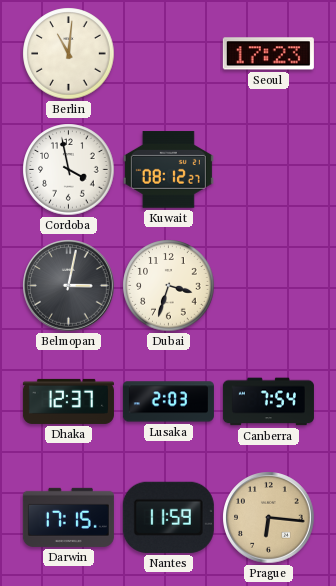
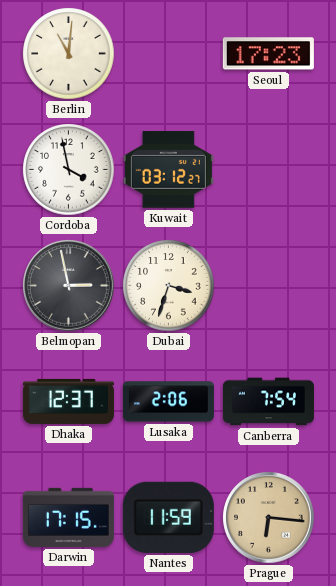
Kuwait: 08:12 -> 03:12
Belmopan: 3:02 -> 2:58
Lusaka: 2:03 -> 2:06
